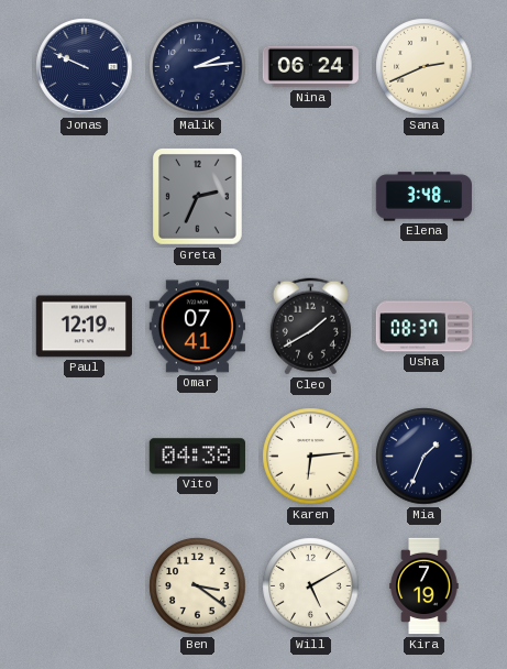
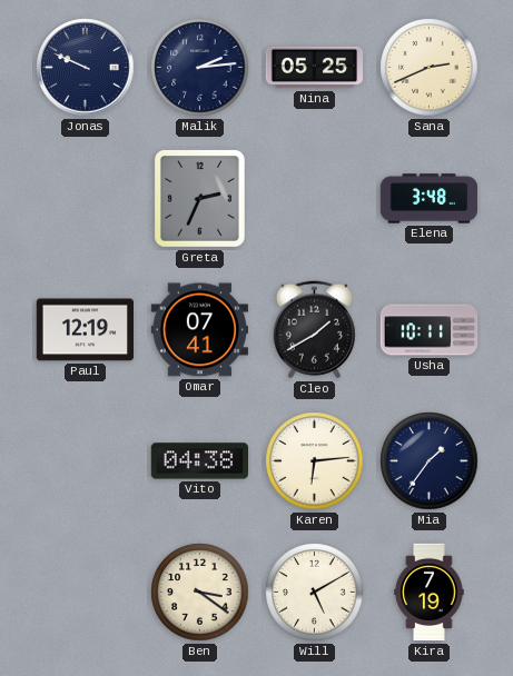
Nina: 06:24 -> 05:25
Usha: 08:37 -> 10:11
Mia: 1:34 -> 1:36
